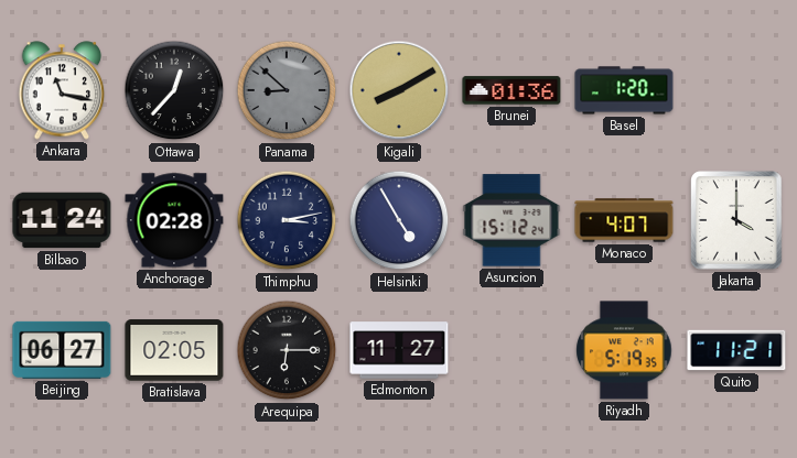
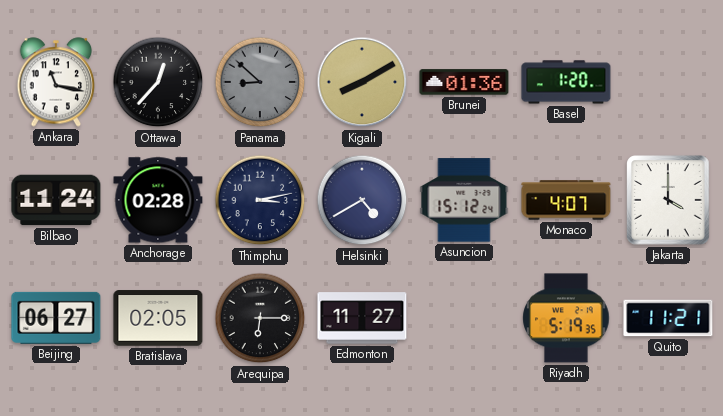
Helsinki: 4:55 -> 4:40
